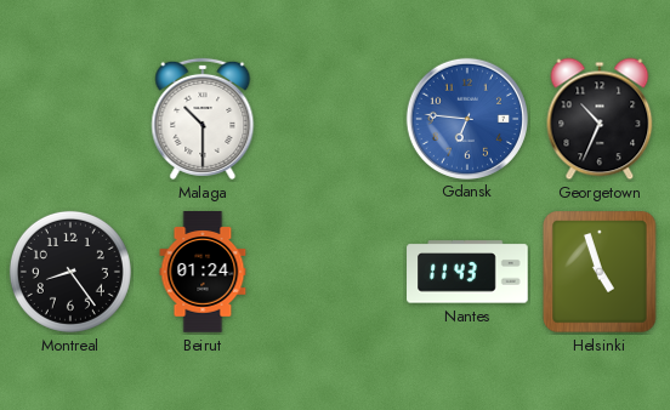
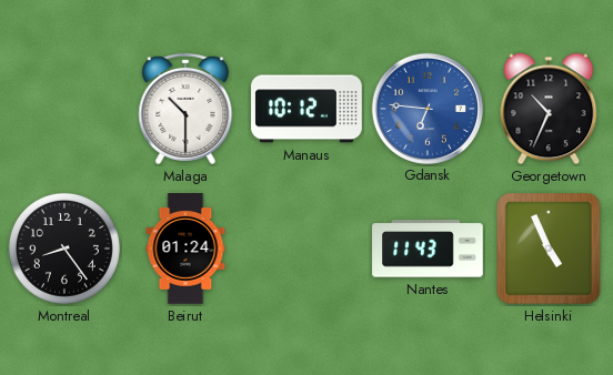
Manaus: none -> 10:12
Helsinki: 4:57 -> 4:56
